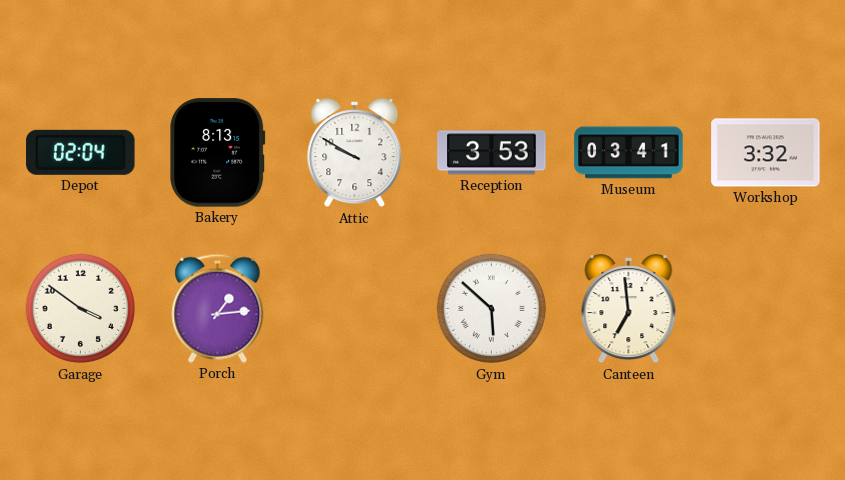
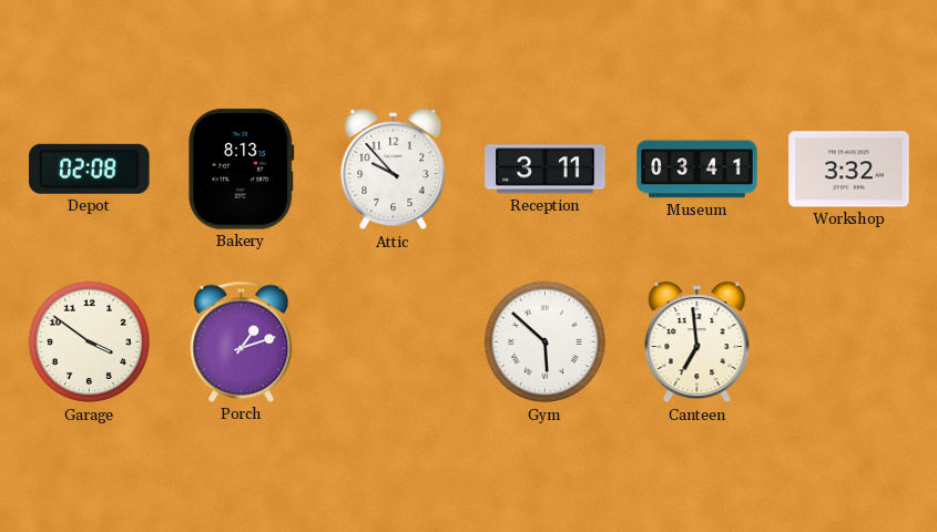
Depot: 02:04 -> 02:08
Attic: 9:50 -> 9:53
Reception: 3:53 -> 3:11
Porch: 1:14 -> 1:12
